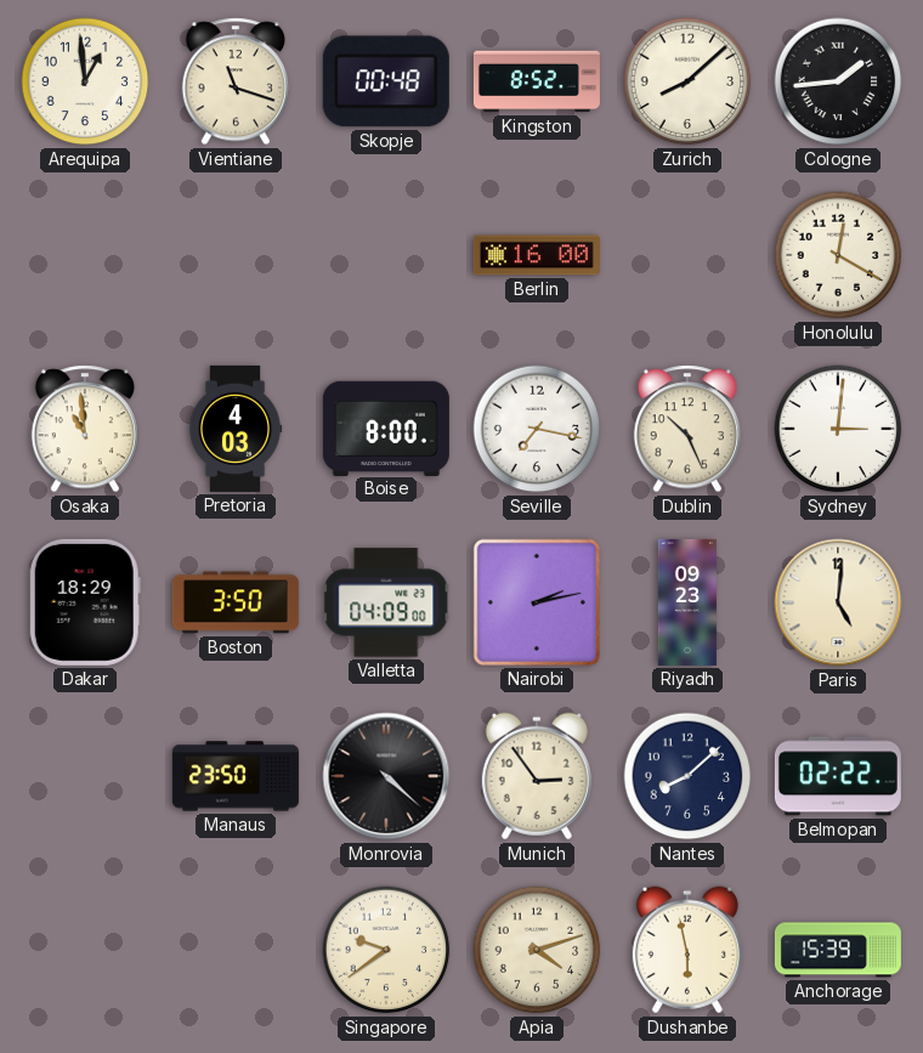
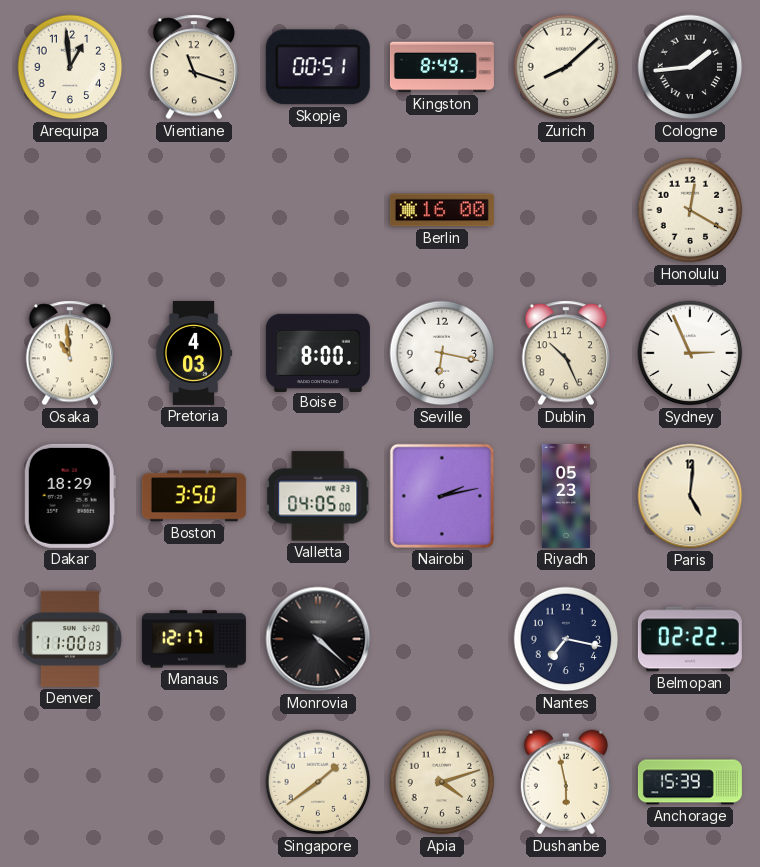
Skopje: 00:48 -> 00:51
Kingston: 8:52 -> 8:49
Seville: 7:17 -> 6:17
Sydney: 3:01 -> 2:56
Valletta: 04:09 -> 04:05
Riyadh: 09:23 -> 05:23
Denver: none -> 11:00
Manaus: 23:50 -> 12:17
Munich: 2:54 -> none
Nantes: 8:08 -> 7:17
Singapore: 9:39 -> 1:39
